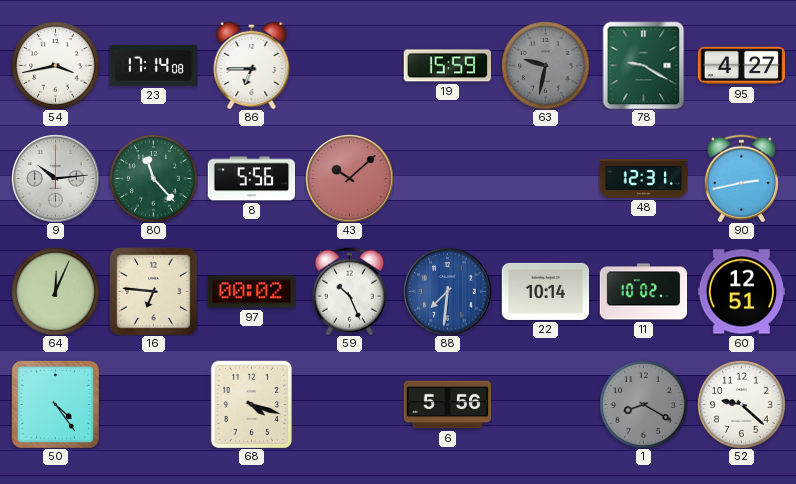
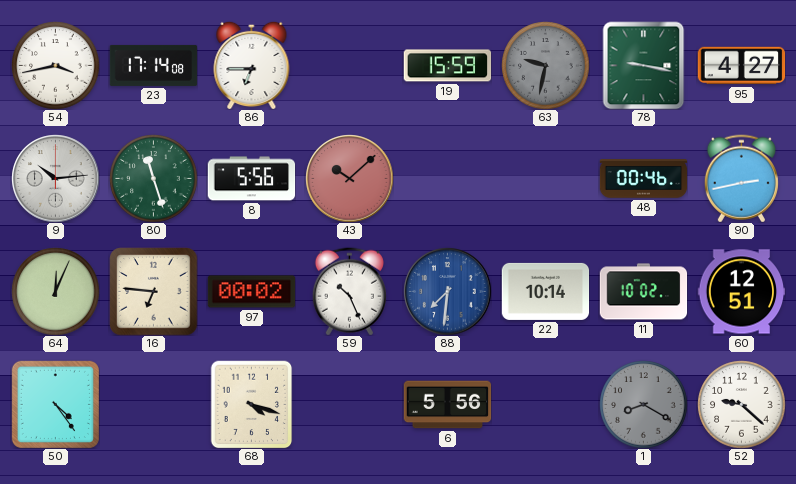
78: 9:20 -> 9:17
80: 11:23 -> 11:27
48: 12:31 -> 00:46
